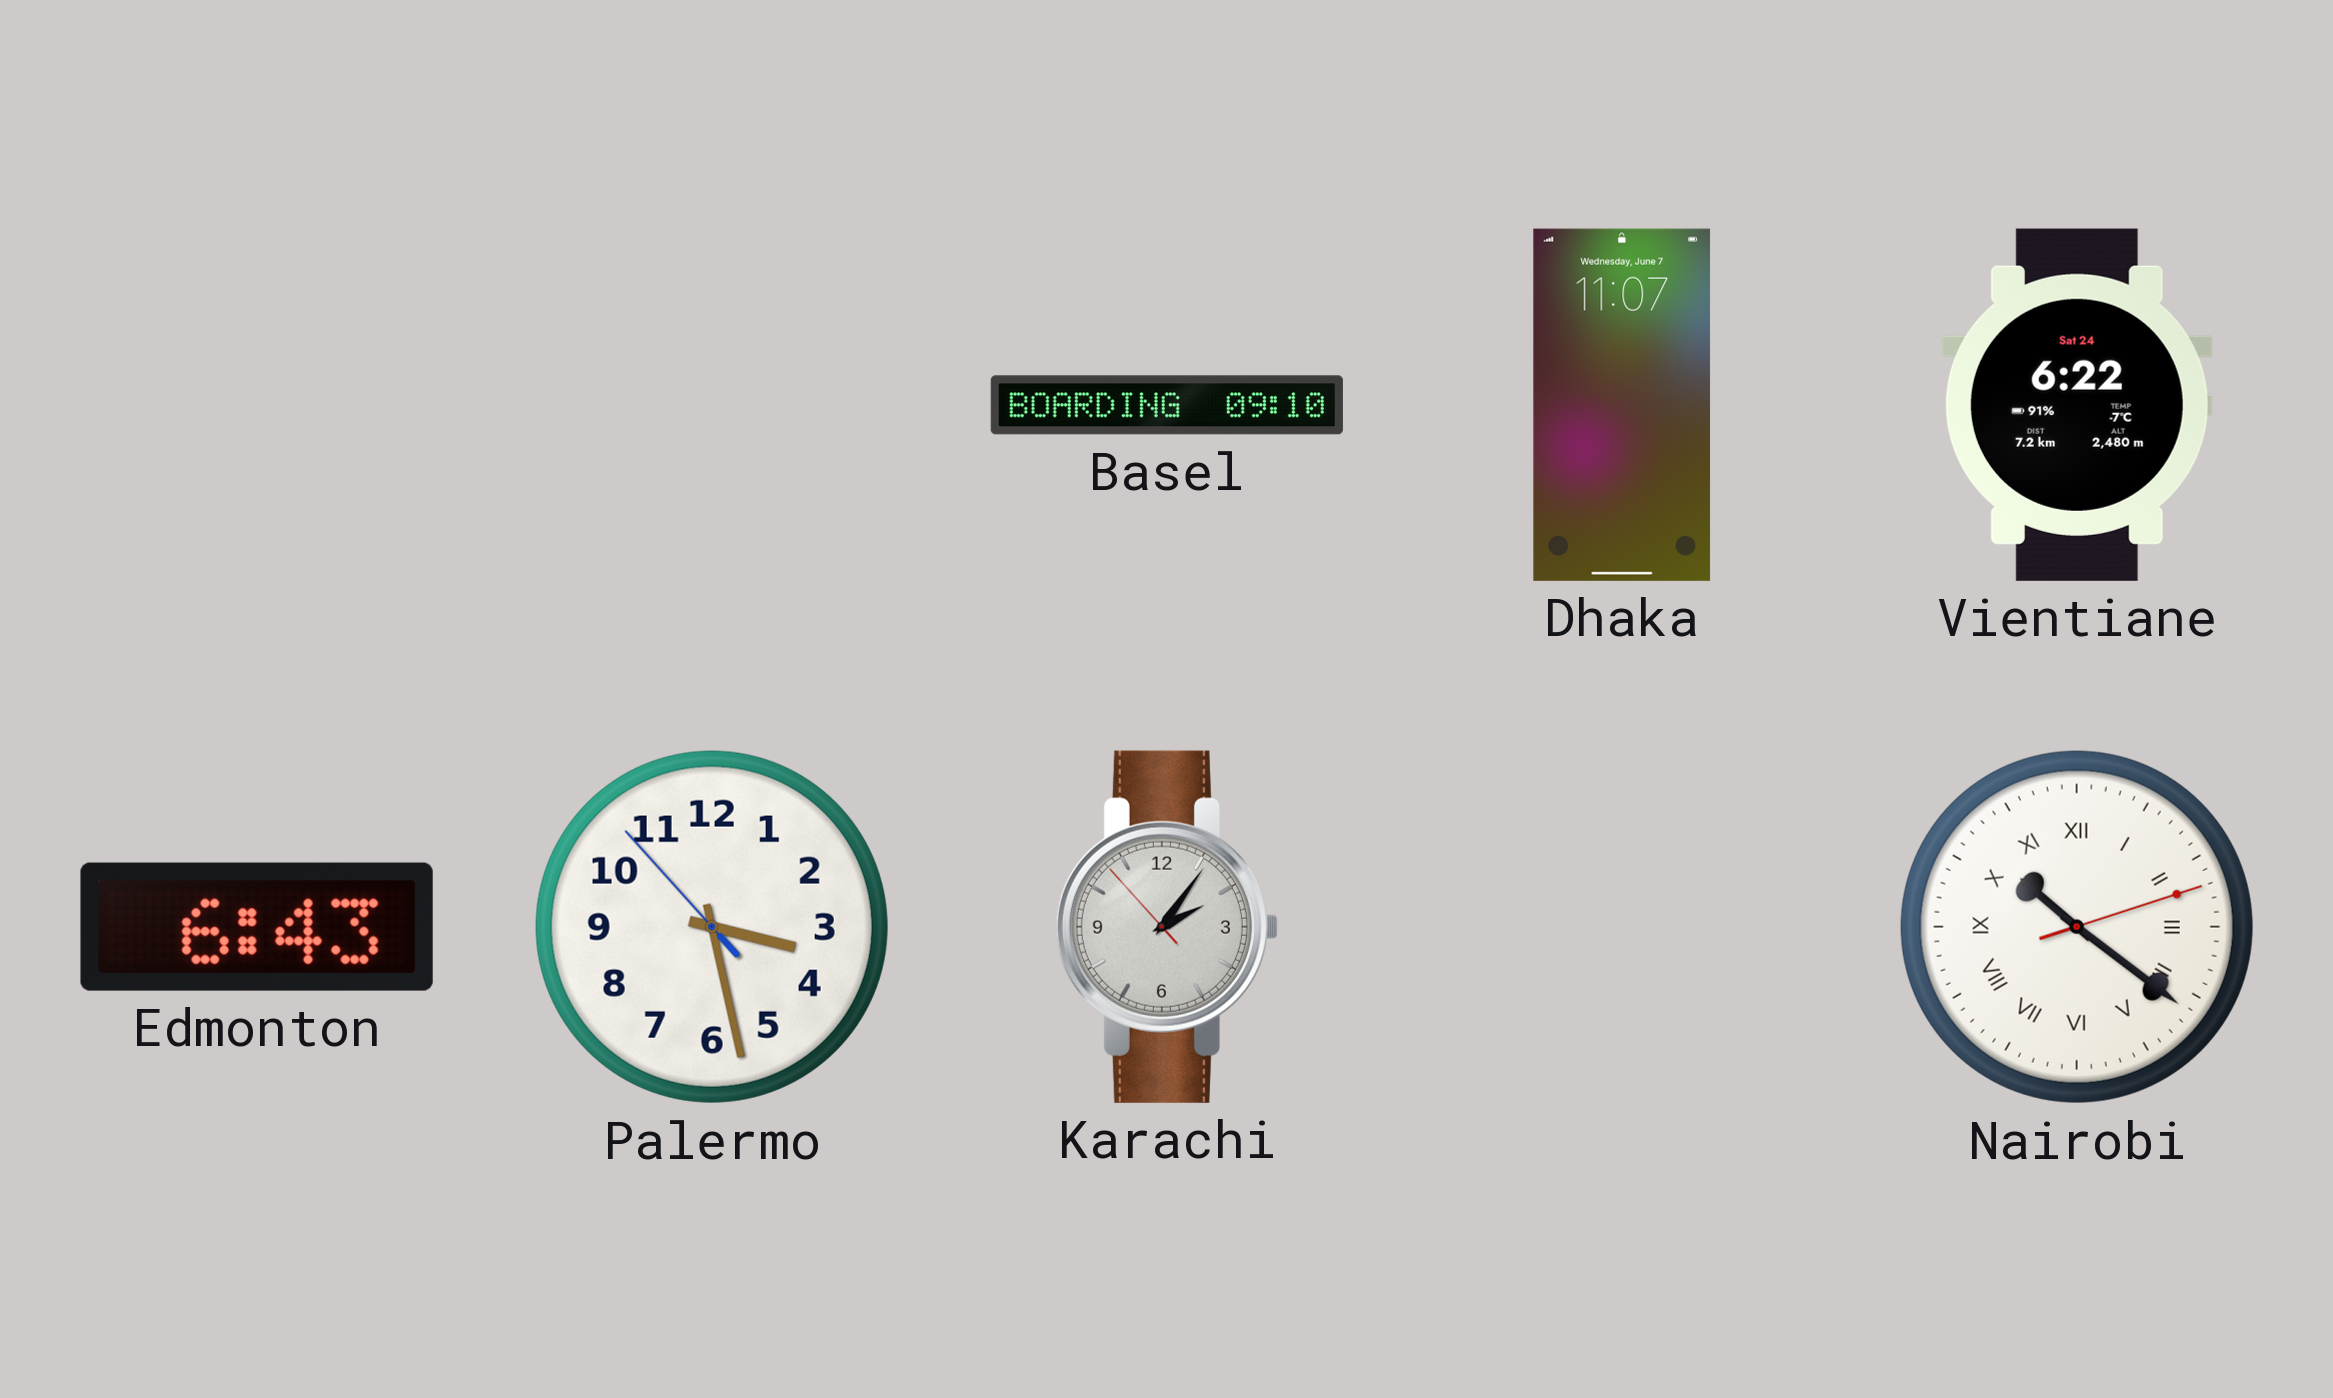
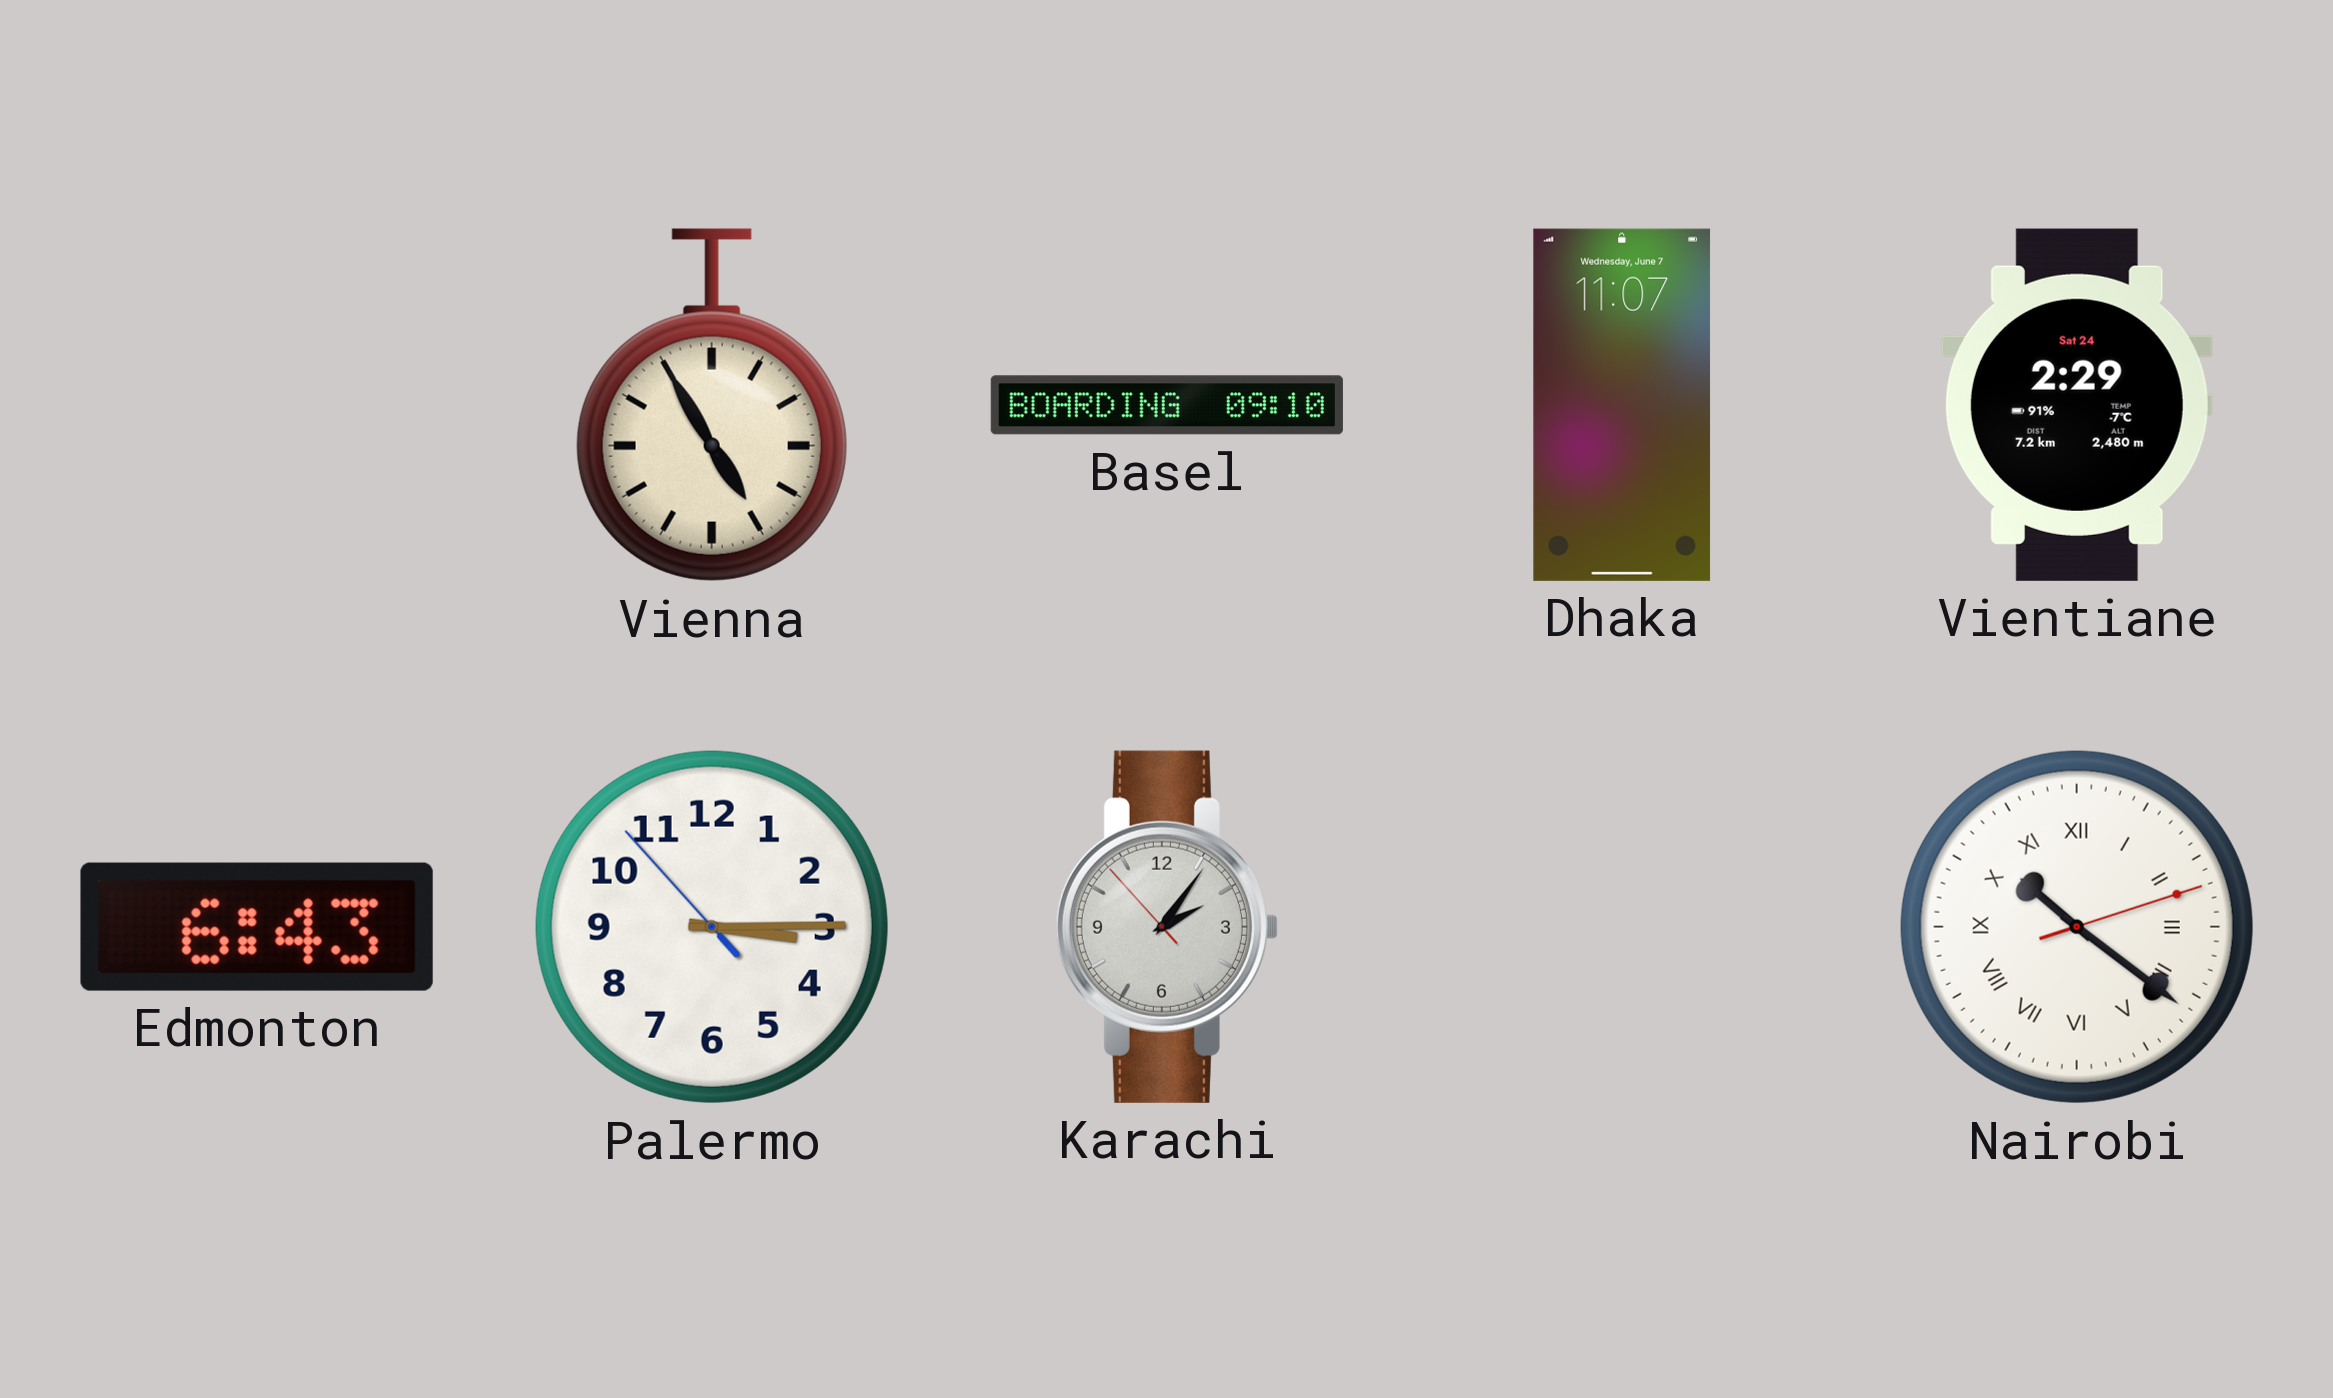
Vienna: none -> 4:55
Vientiane: 6:22 -> 2:29
Palermo: 3:27 -> 3:14
